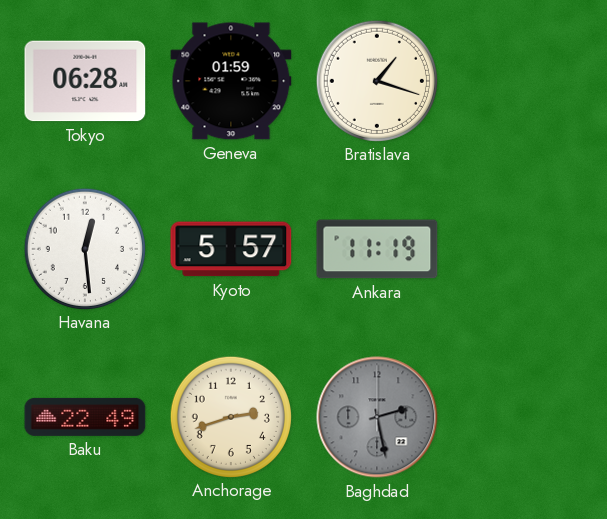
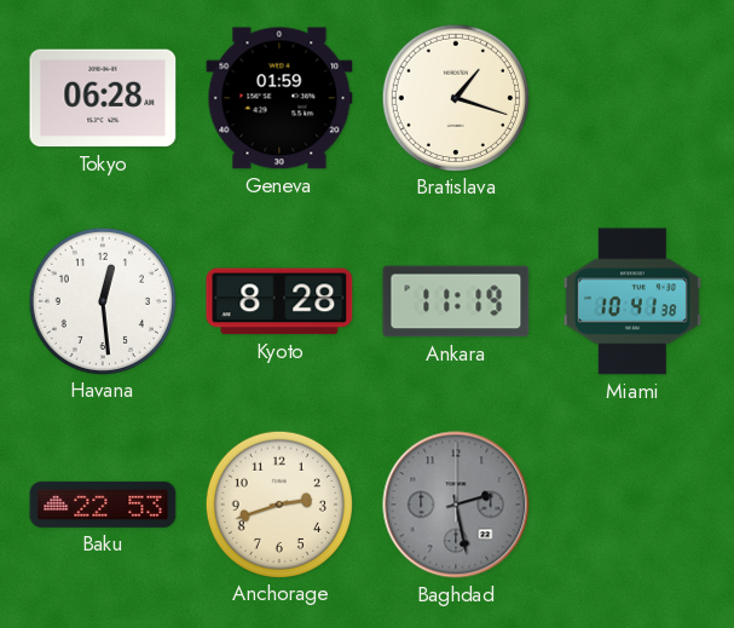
Kyoto: 5:57 -> 8:28
Miami: none -> 10:41
Baku: 22:49 -> 22:53
